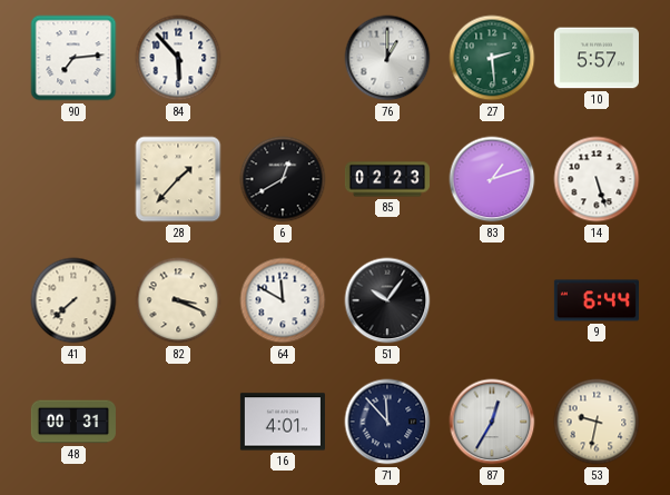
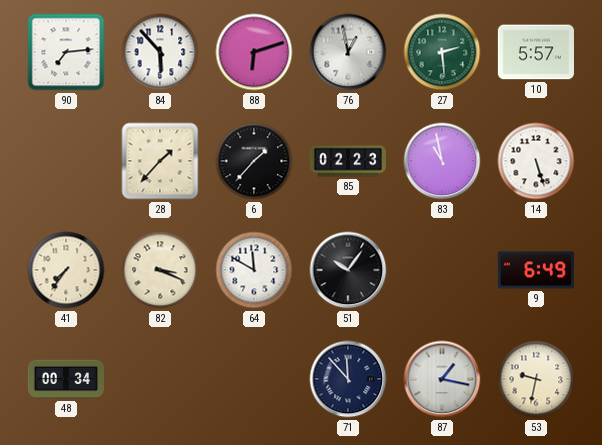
88: none -> 6:12
76: 1:00 -> 12:58
6: 12:40 -> 1:37
83: 1:12 -> 10:58
41: 7:38 -> 7:36
9: 6:44 -> 6:49
48: 00:31 -> 00:34
16: 4:01 -> none
87: 12:35 -> 1:17
